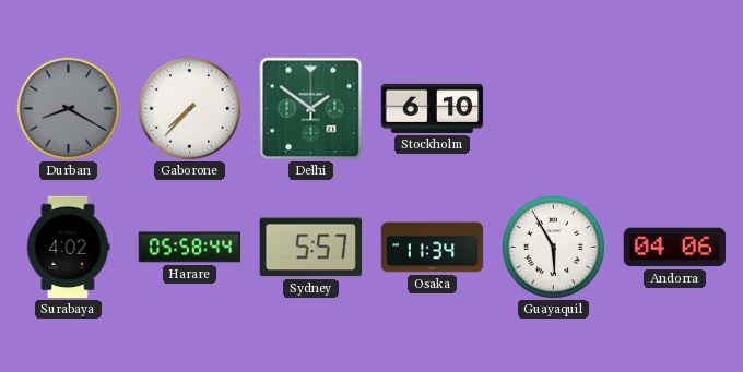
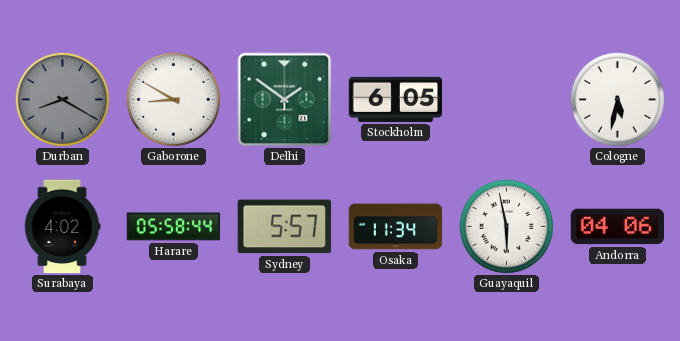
Gaborone: 7:37 -> 8:50
Stockholm: 6:10 -> 6:05
Cologne: none -> 5:32
Guayaquil: 5:55 -> 5:58
